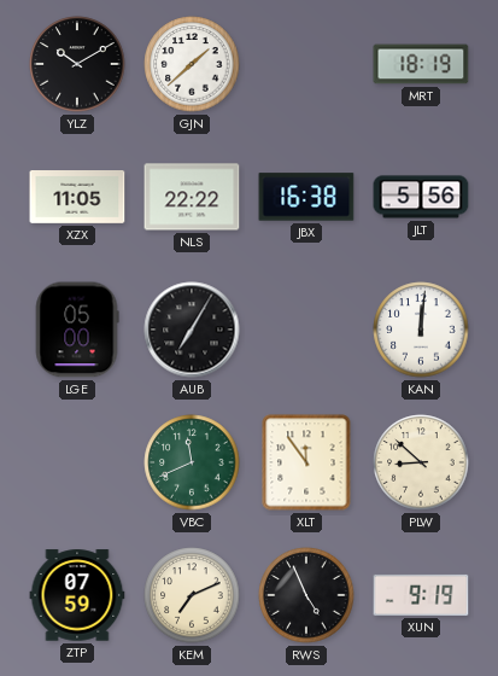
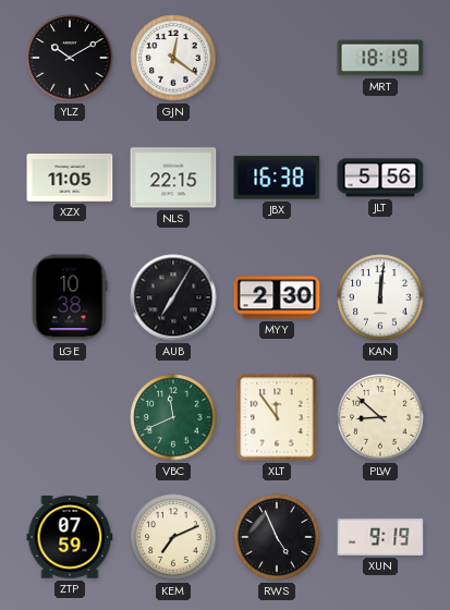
GJN: 1:38 -> 12:21
NLS: 22:22 -> 22:15
LGE: 05:00 -> 10:38
MYY: none -> 2:30
